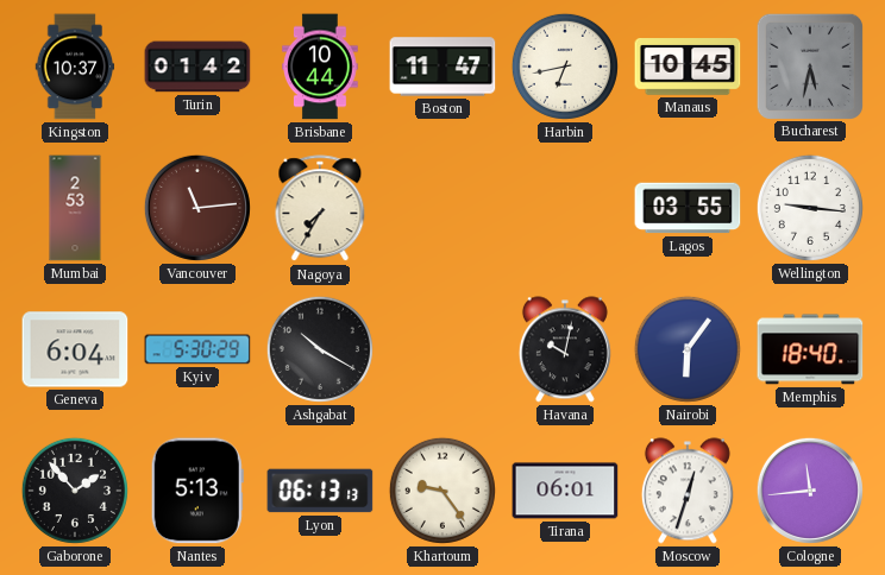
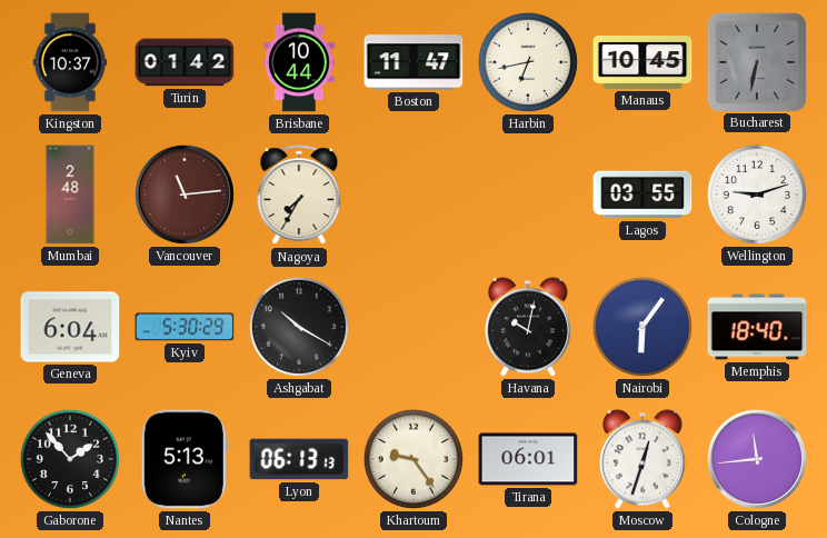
Bucharest: 5:32 -> 6:32
Mumbai: 2:53 -> 2:48
Wellington: 9:16 -> 9:12
